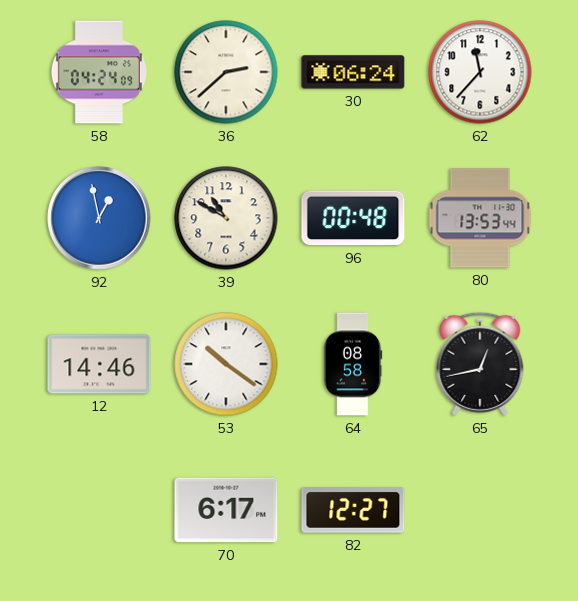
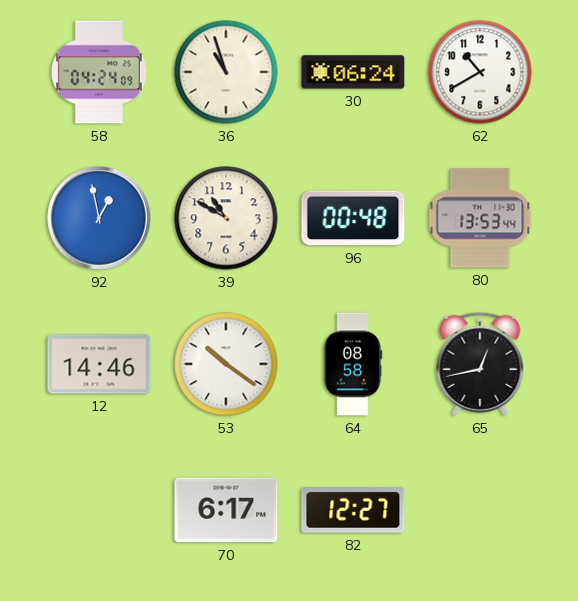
36: 2:38 -> 10:57
62: 11:37 -> 10:40
